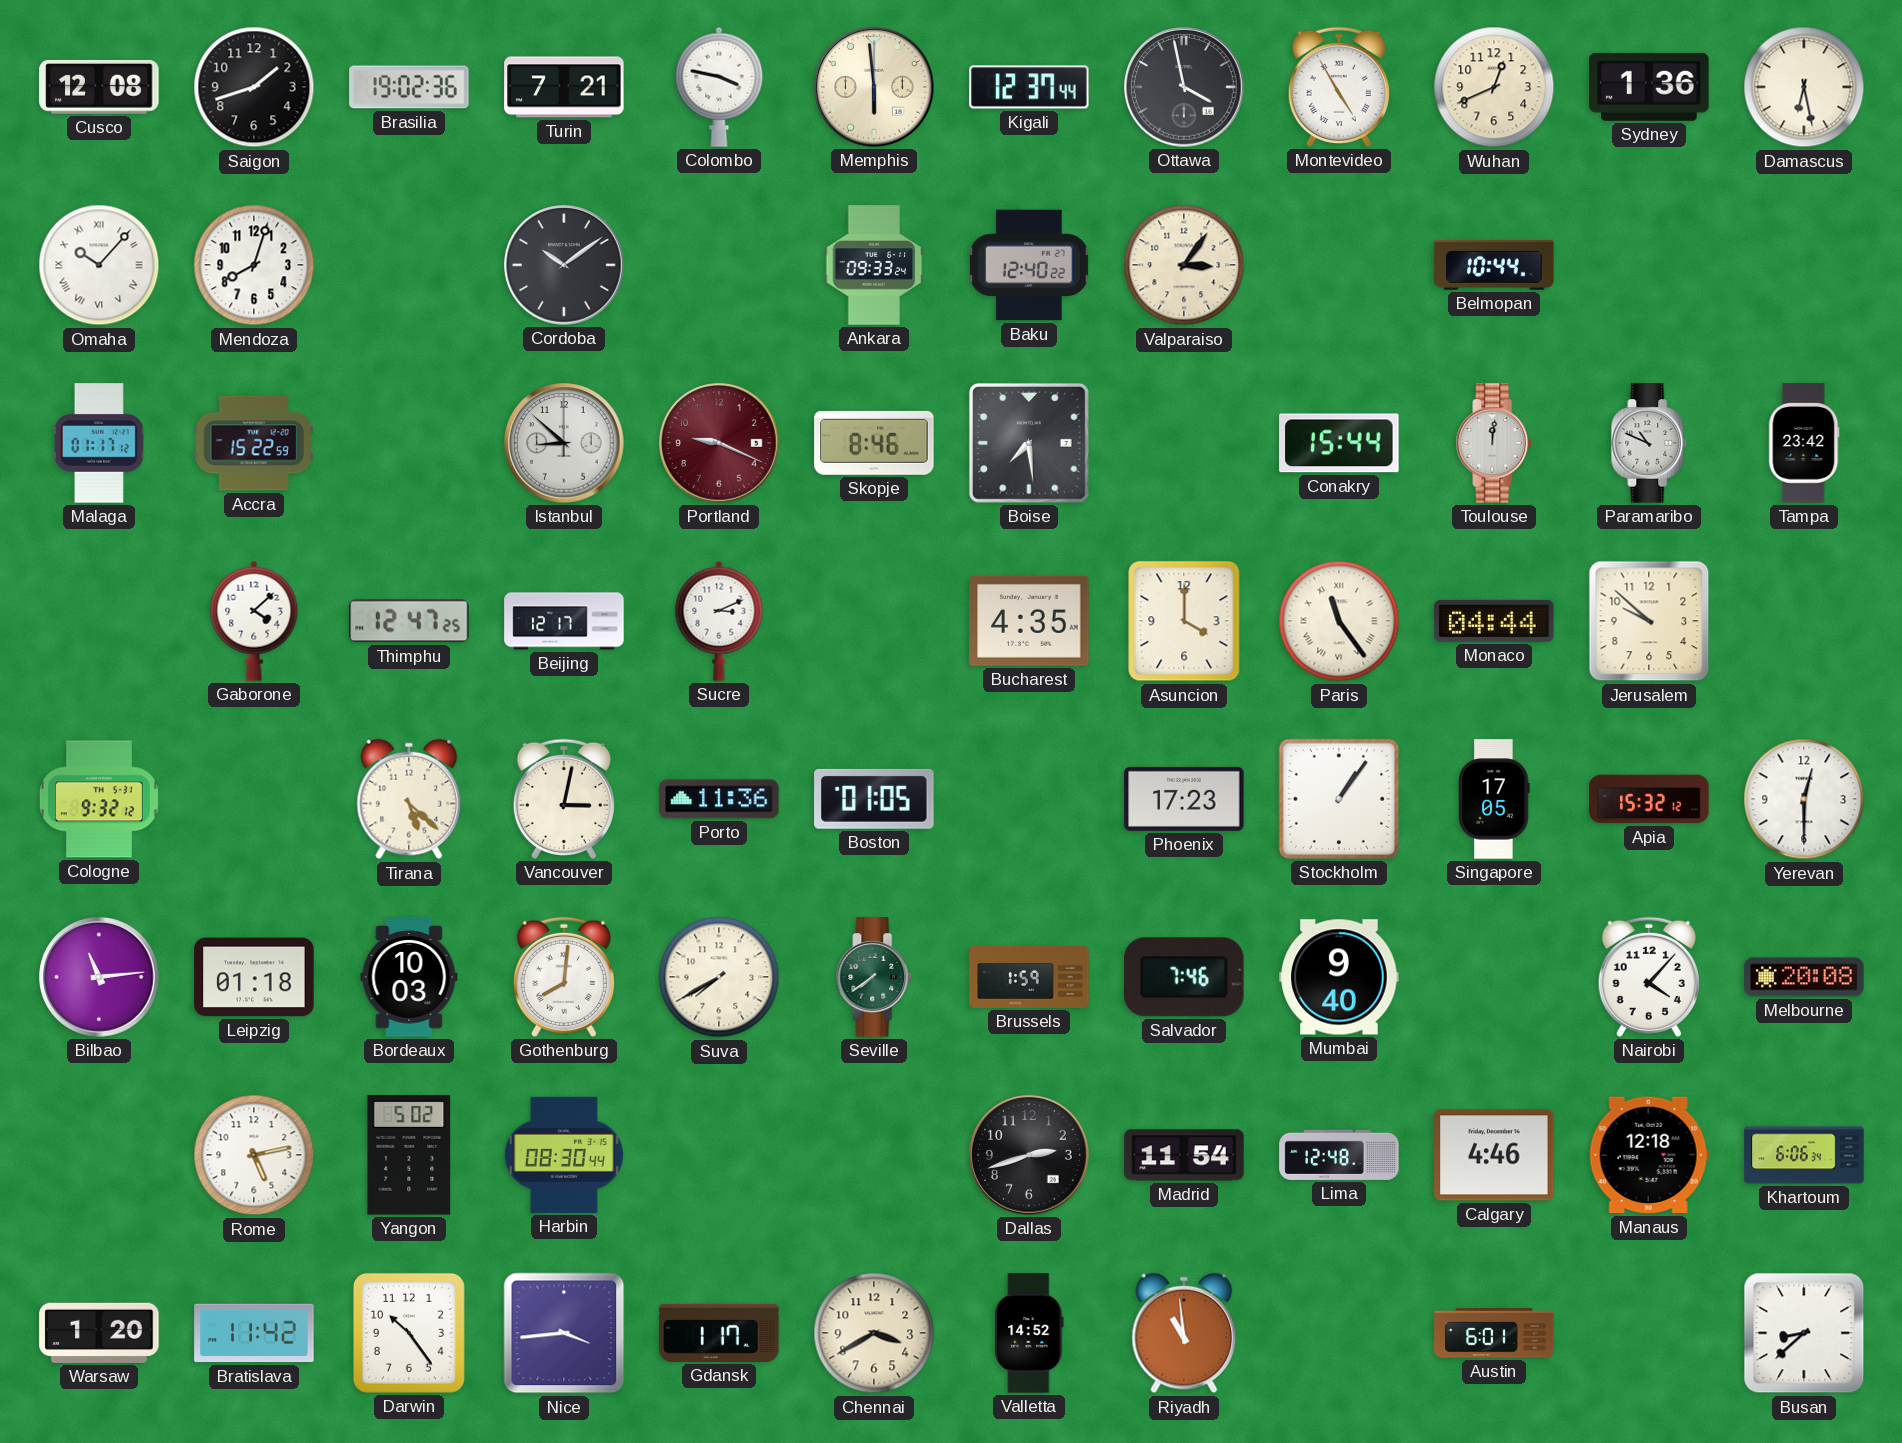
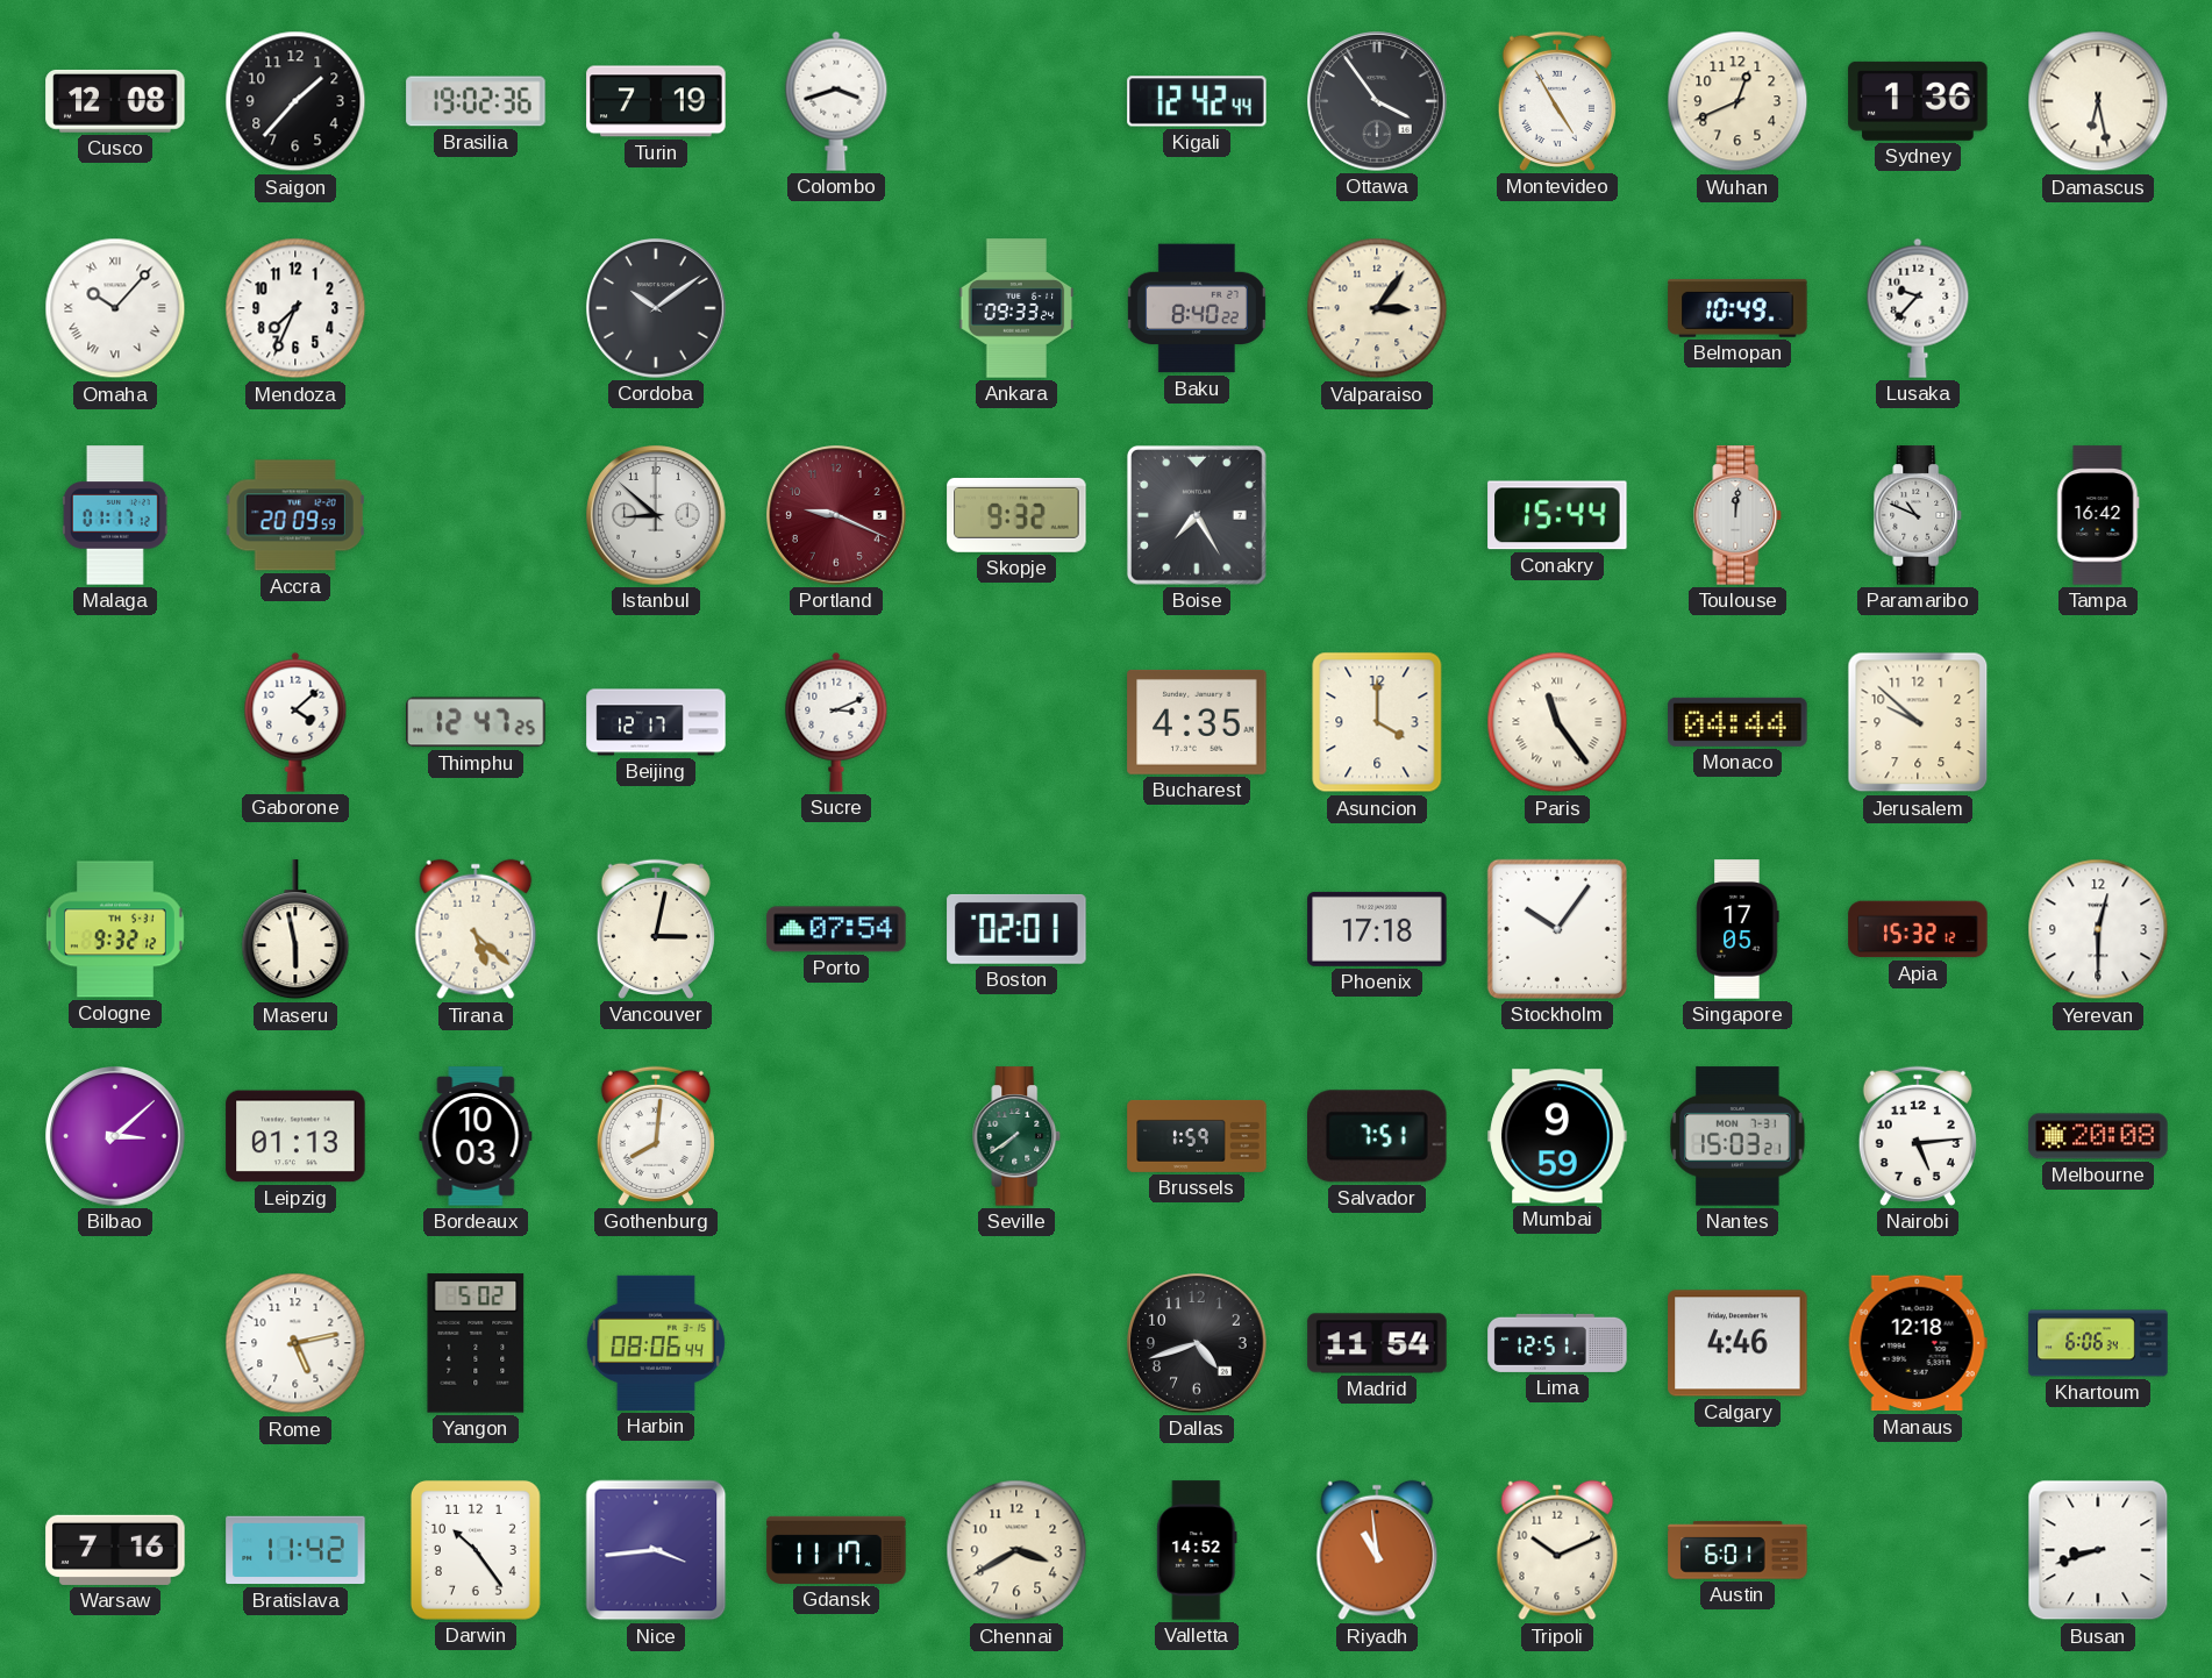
Saigon: 1:42 -> 1:37
Turin: 7:21 -> 7:19
Colombo: 3:47 -> 3:42
Memphis: 5:59 -> none
Kigali: 12:37 -> 12:42
Ottawa: 3:58 -> 3:54
Mendoza: 8:03 -> 7:34
Baku: 12:40 -> 8:40
Belmopan: 10:44 -> 10:49
Lusaka: none -> 9:37
Accra: 15:22 -> 20:09
Skopje: 8:46 -> 9:32
Boise: 7:29 -> 7:25
Tampa: 23:42 -> 16:42
Maseru: none -> 5:58
Porto: 11:36 -> 07:54
Boston: 01:05 -> 02:01
Phoenix: 17:23 -> 17:18
Stockholm: 1:06 -> 10:06
Bilbao: 11:14 -> 3:08
Leipzig: 01:18 -> 01:13
Suva: 7:40 -> none
Salvador: 7:46 -> 7:51
Mumbai: 9:40 -> 9:59
Nantes: none -> 15:03
Nairobi: 4:07 -> 5:14
Harbin: 08:30 -> 08:06
Dallas: 2:42 -> 4:42
Lima: 12:48 -> 12:51
Warsaw: 1:20 -> 7:16
Gdansk: 1:17 -> 11:17
Tripoli: none -> 10:11
Busan: 8:38 -> 8:42
